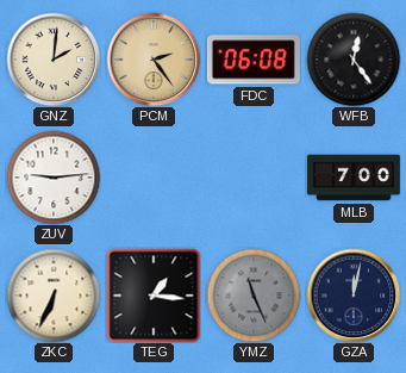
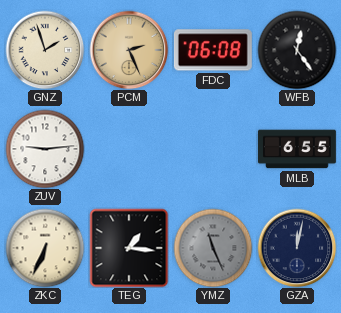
GNZ: 2:01 -> 1:57
PCM: 2:24 -> 2:26
MLB: 7:00 -> 6:55
